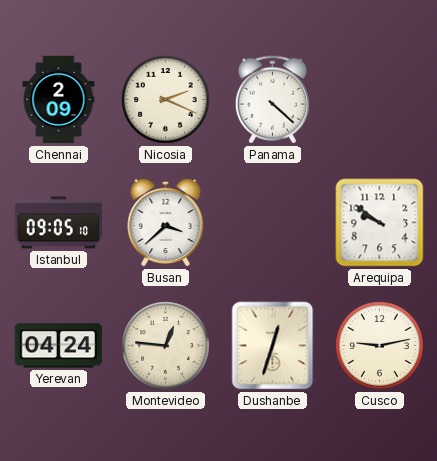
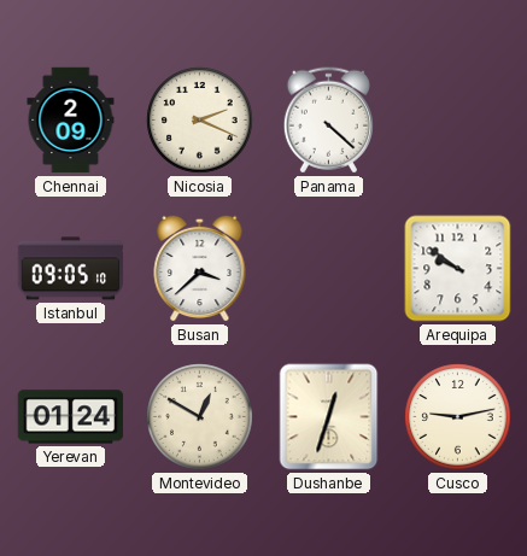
Yerevan: 04:24 -> 01:24
Montevideo: 12:46 -> 12:50
